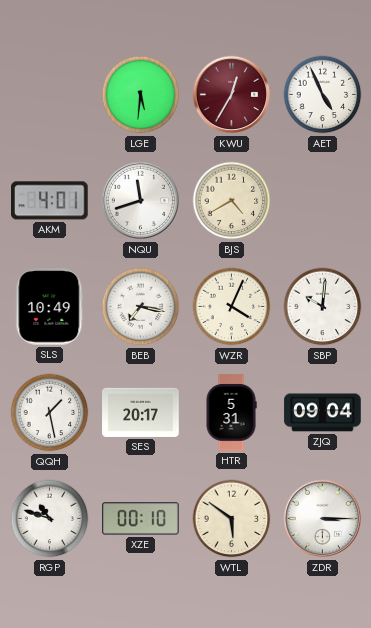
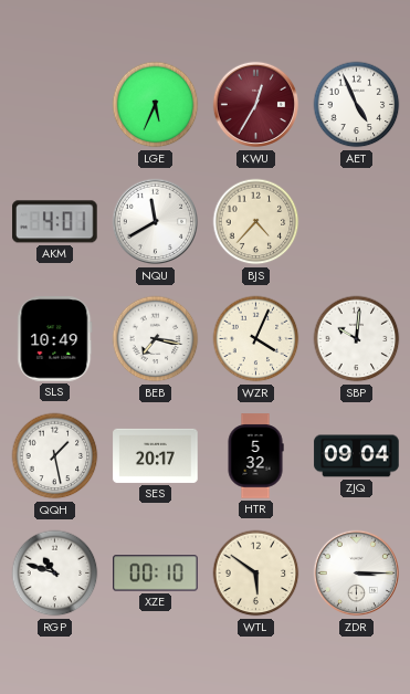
LGE: 5:31 -> 5:34
NQU: 11:42 -> 11:40
BJS: 4:40 -> 4:37
HTR: 5:31 -> 5:32
